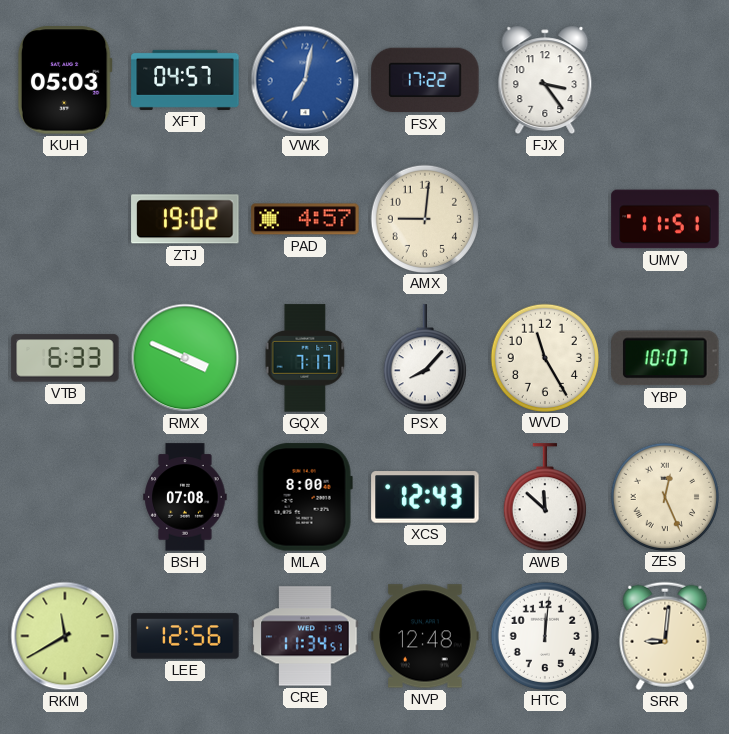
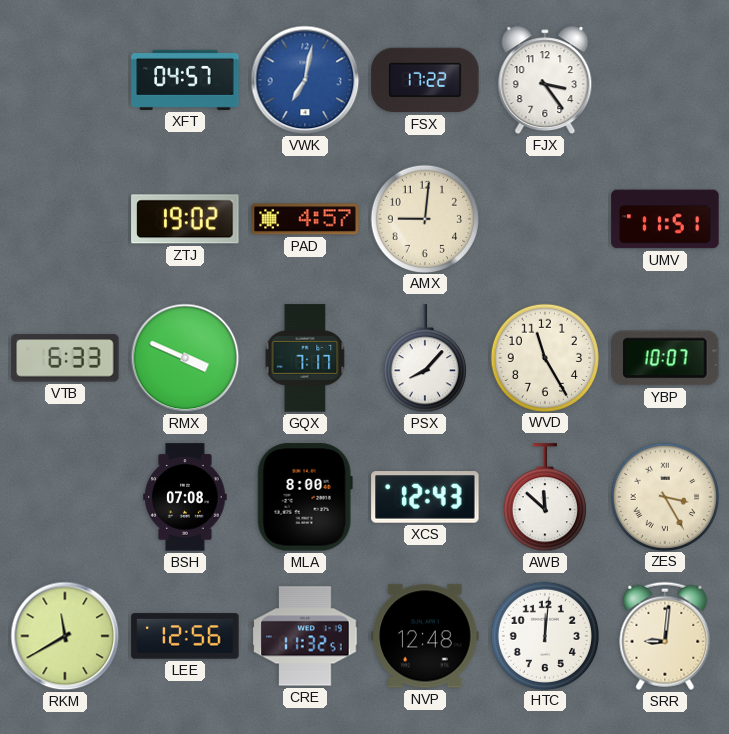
KUH: 05:03 -> none
ZES: 12:26 -> 3:25
CRE: 11:34 -> 11:32
